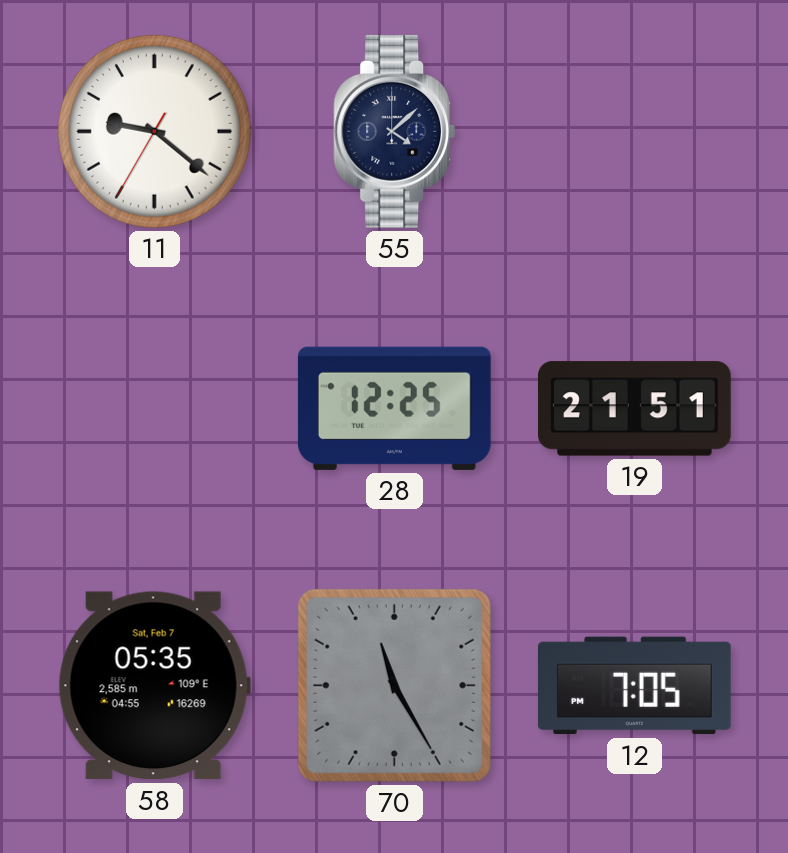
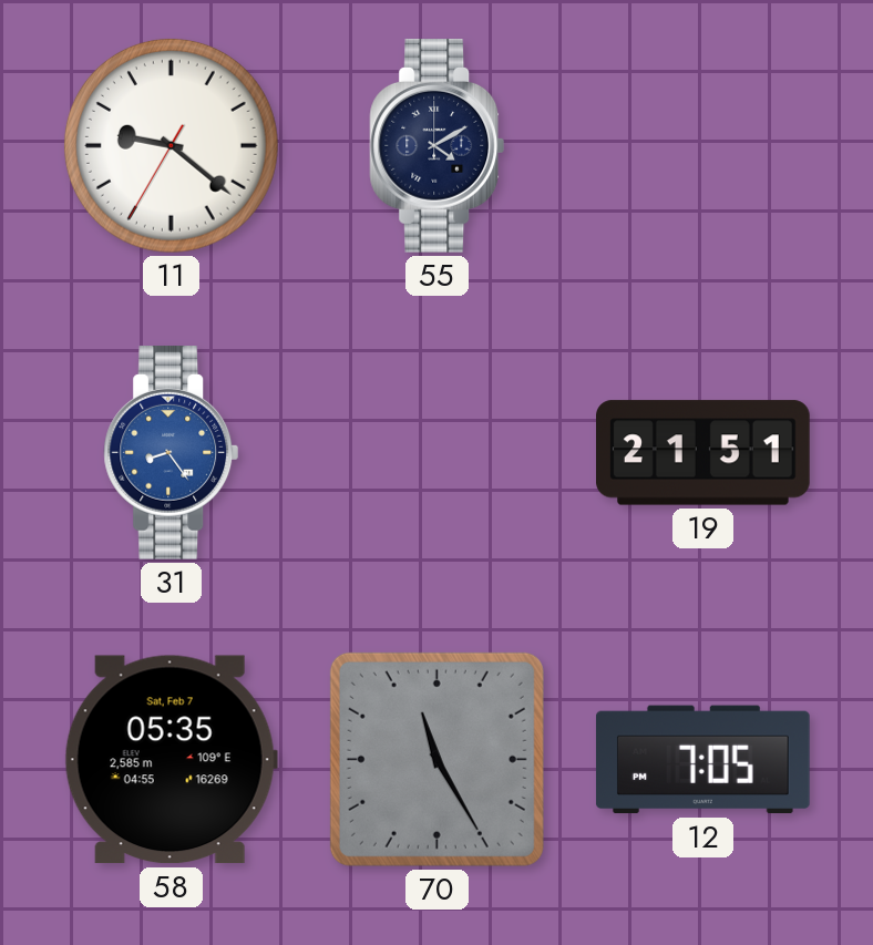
55: 4:08 -> 4:10
31: none -> 8:24
28: 12:25 -> none
